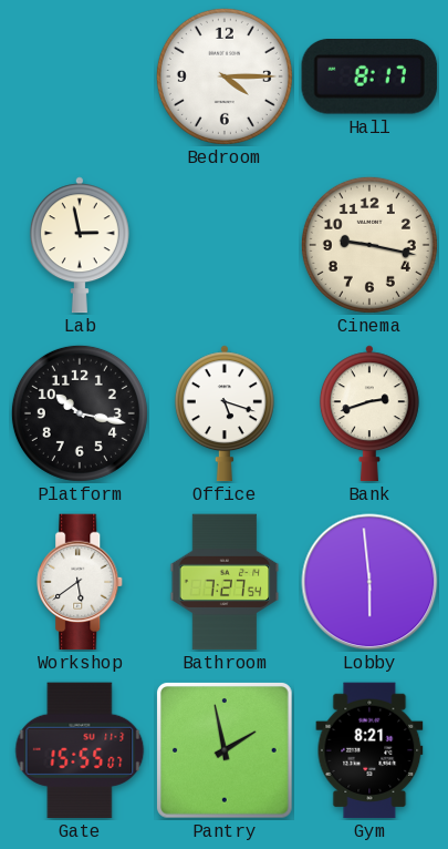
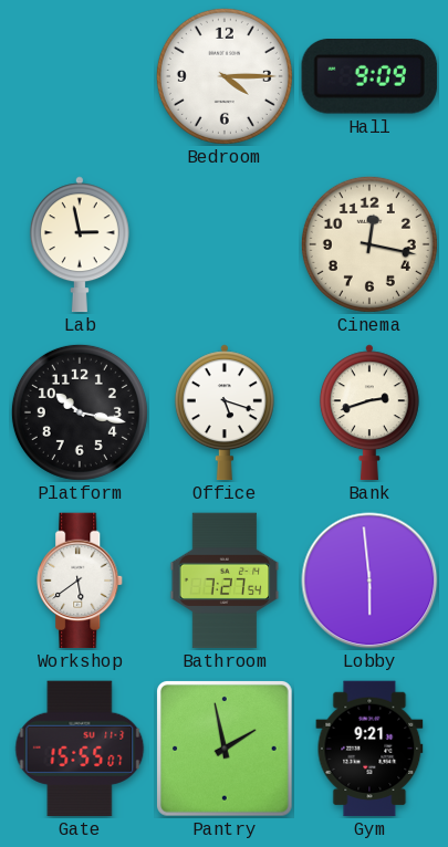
Hall: 8:17 -> 9:09
Cinema: 9:17 -> 12:17
Gym: 8:21 -> 9:21
